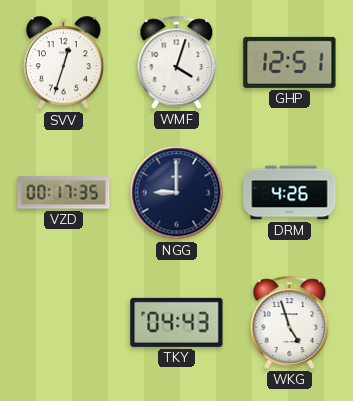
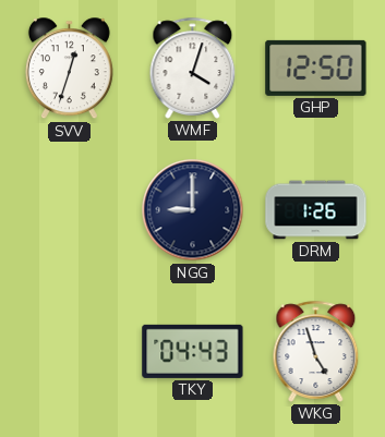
GHP: 12:51 -> 12:50
VZD: 00:17 -> none
DRM: 4:26 -> 1:26
